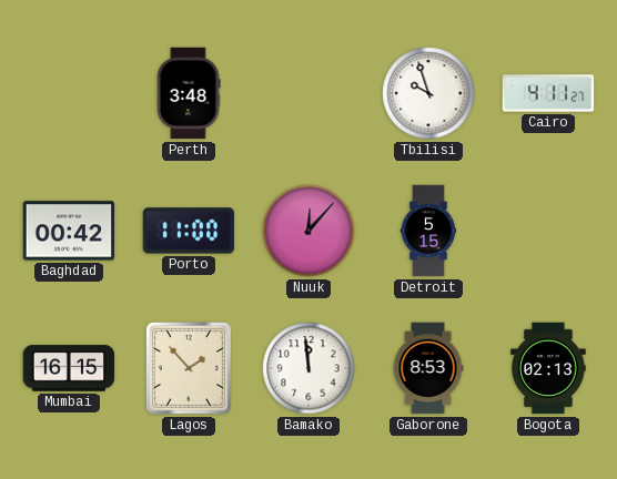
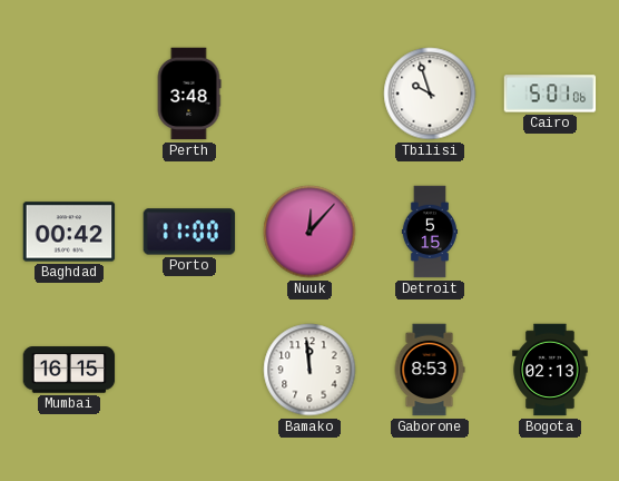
Cairo: 4:11 -> 5:01
Lagos: 1:53 -> none
